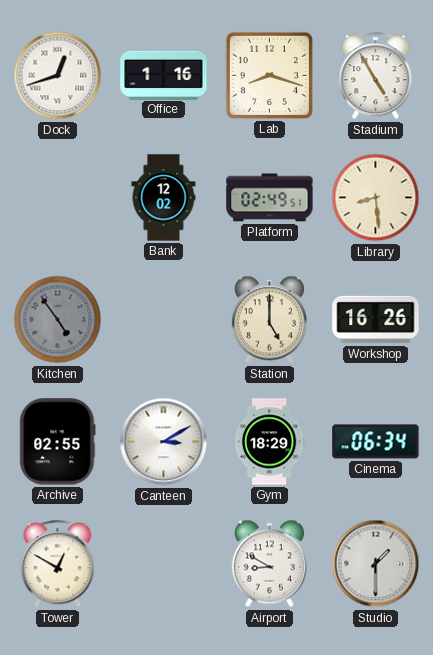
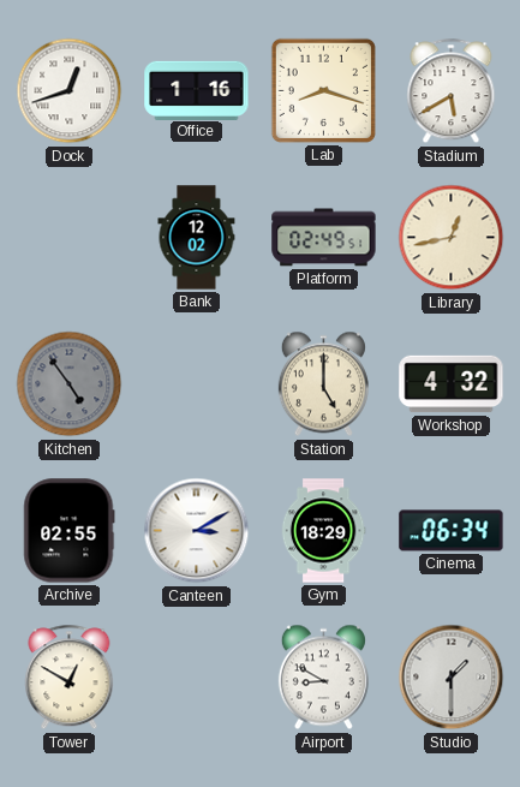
Stadium: 4:55 -> 5:40
Library: 8:29 -> 12:43
Workshop: 16:26 -> 4:32
